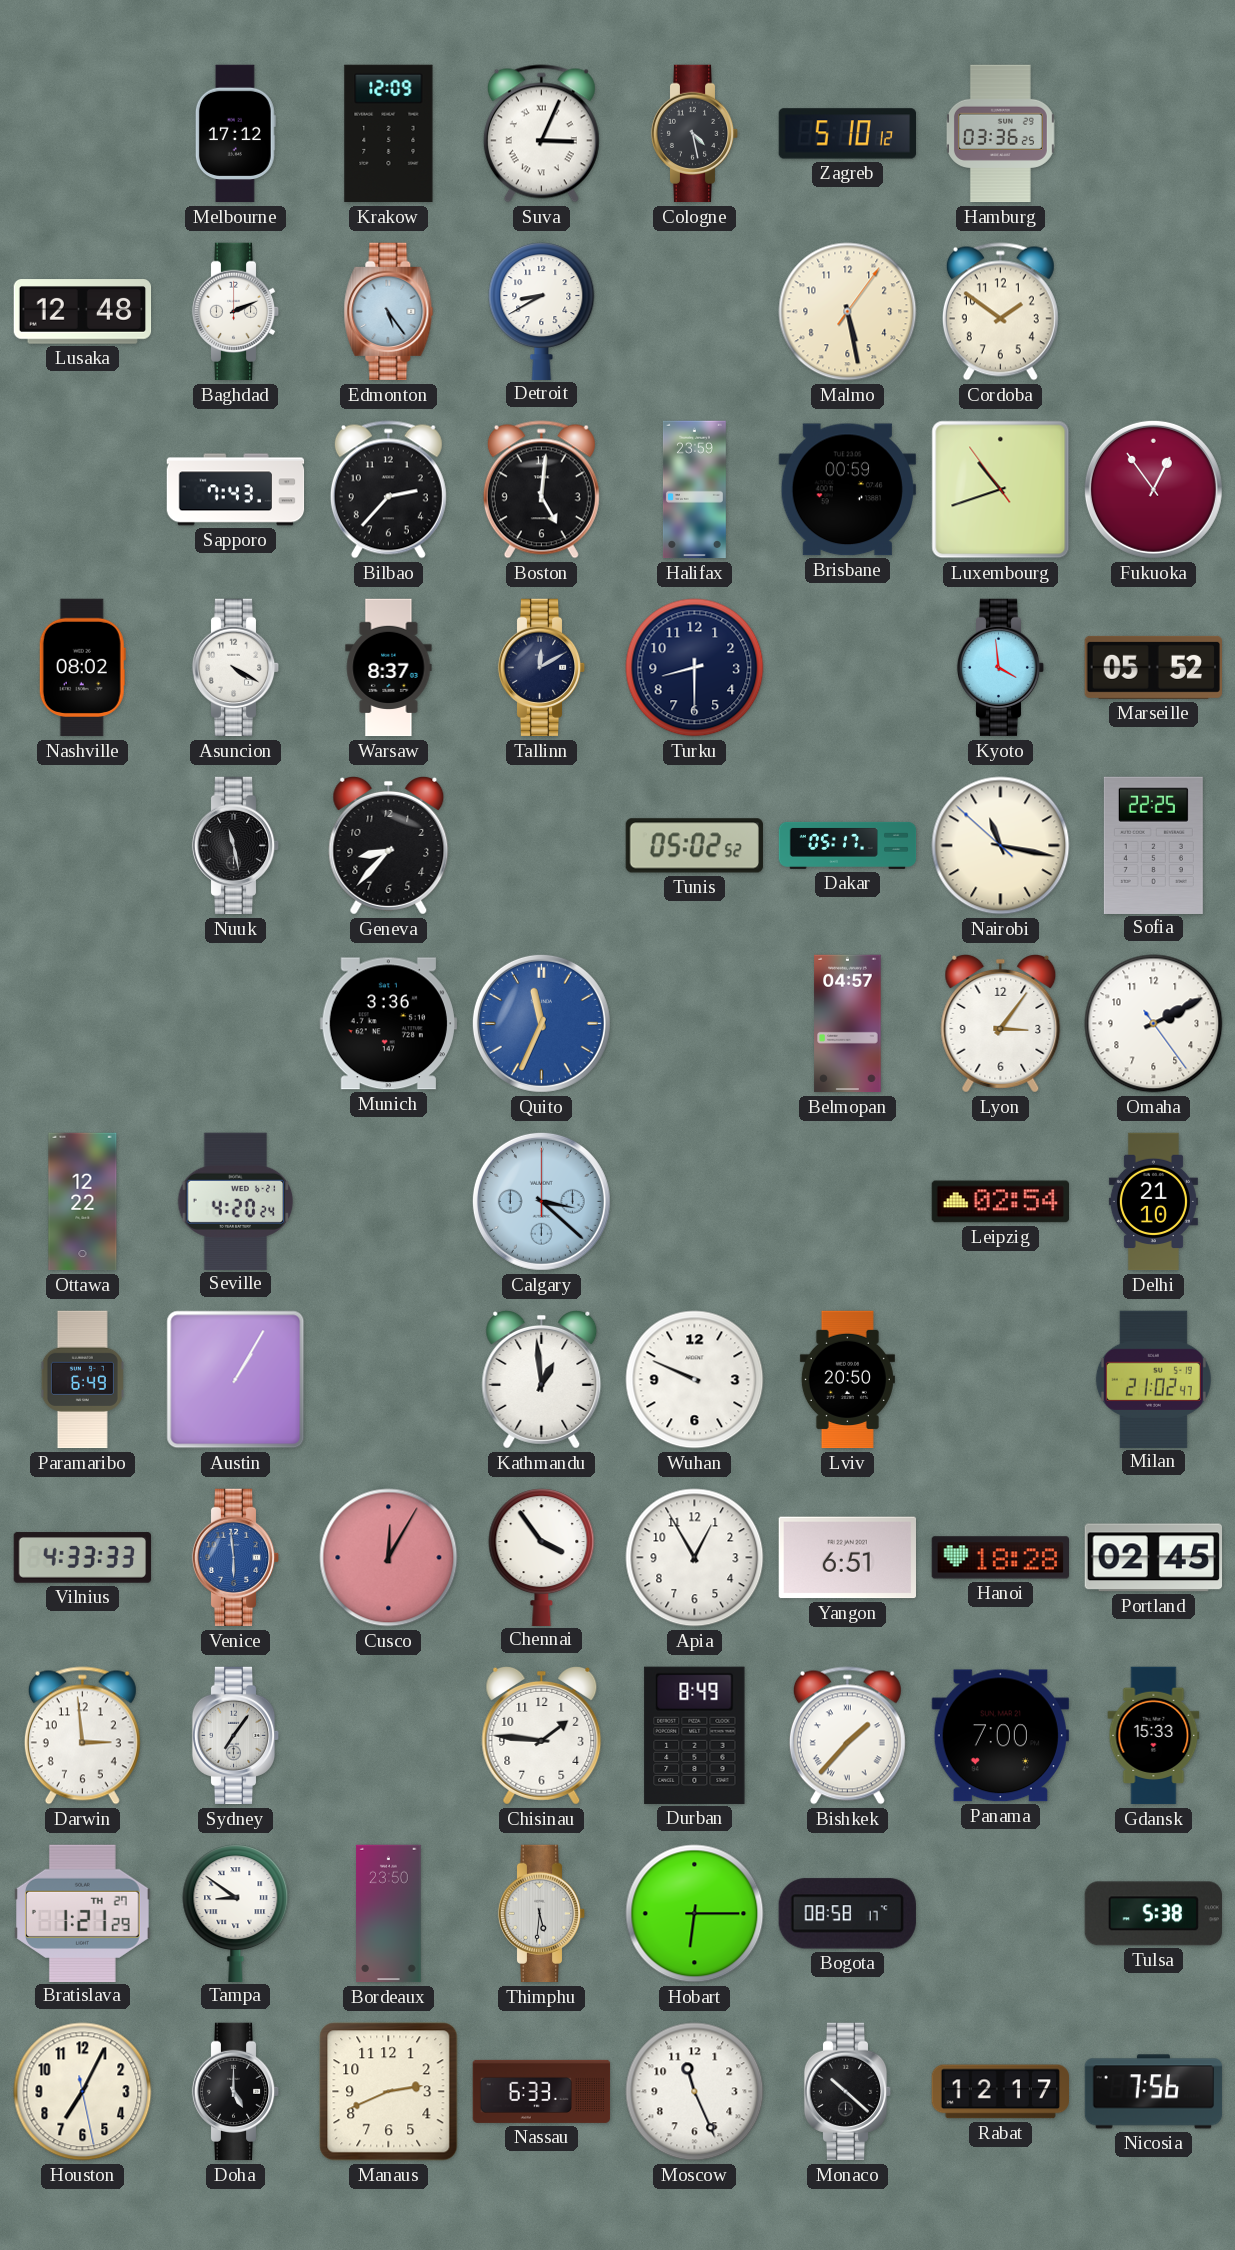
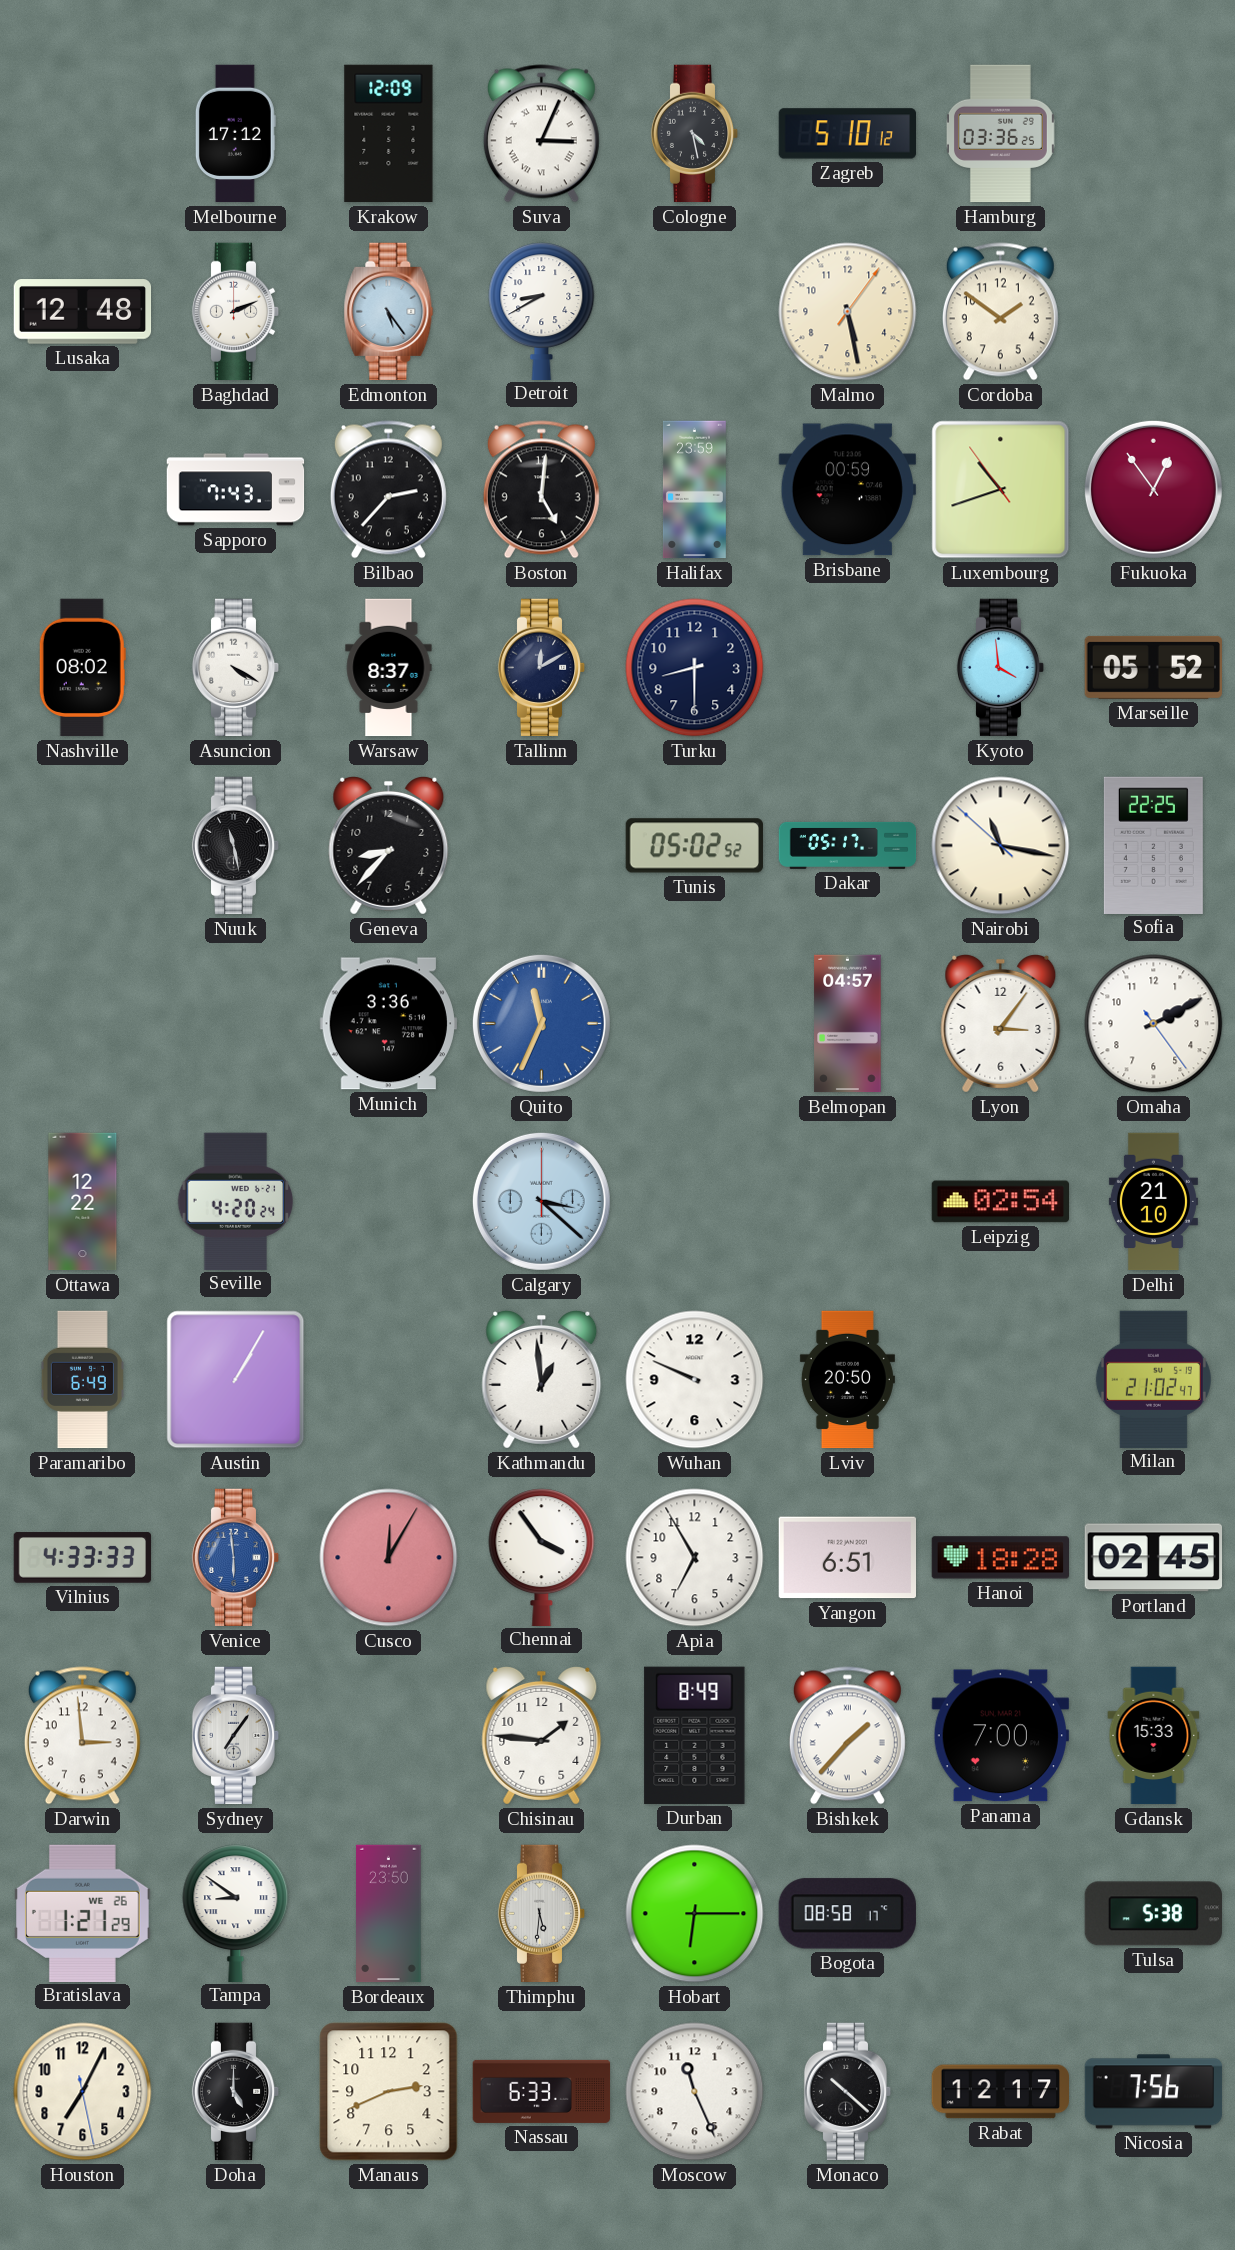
Apia: 12:55 -> 6:55
Bratislava date: TH 27 -> WE 26
